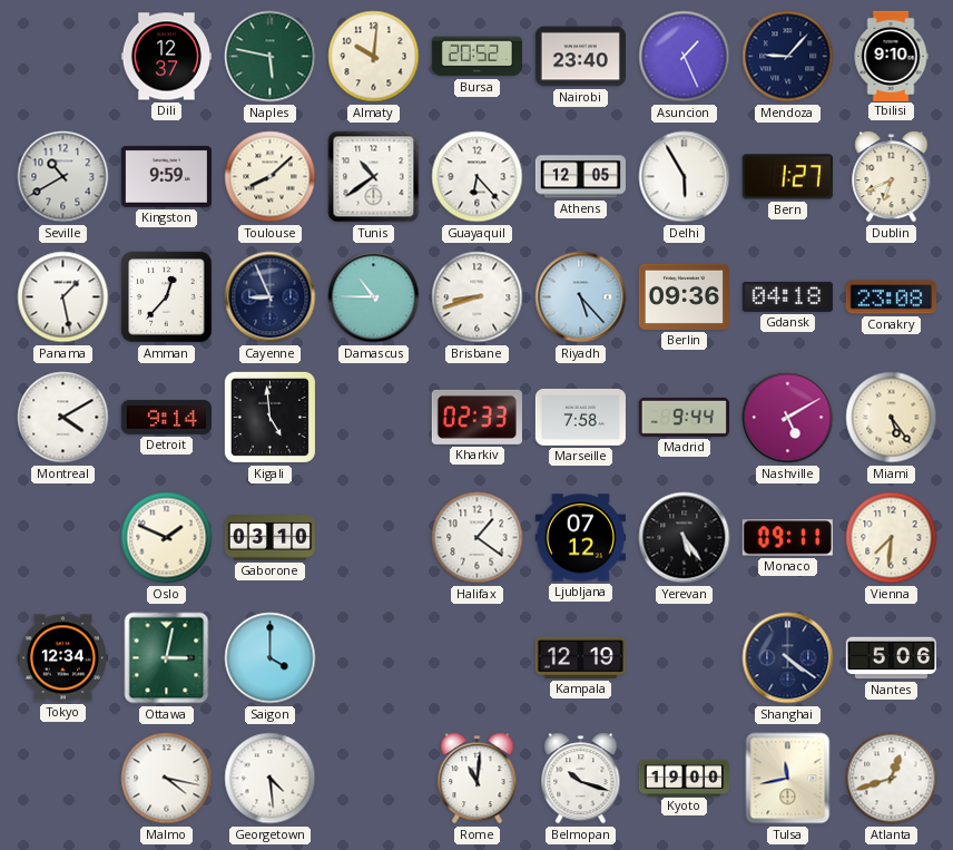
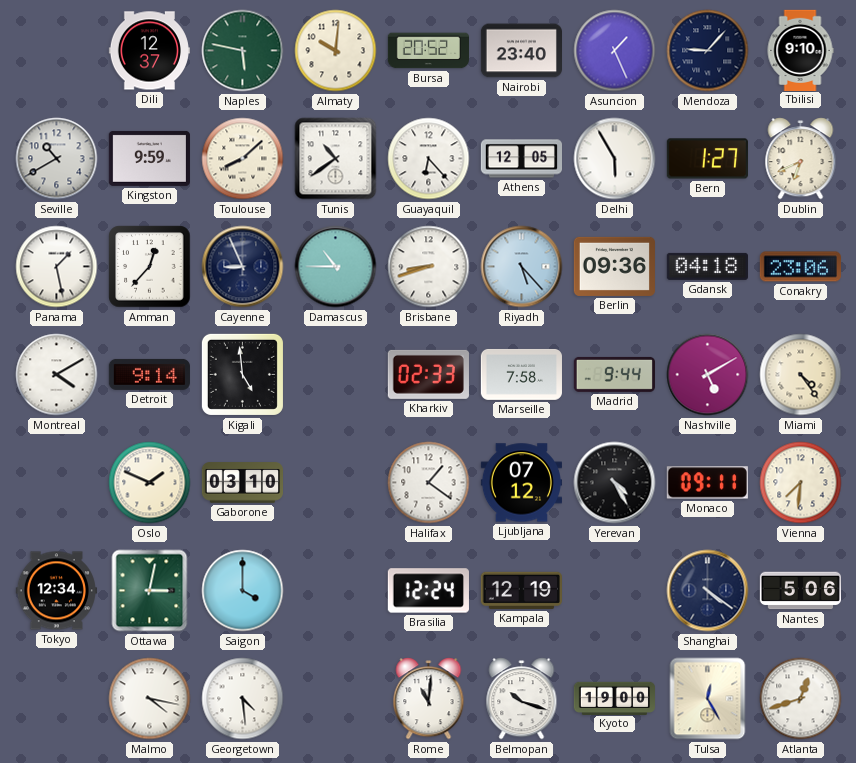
Conakry: 23:08 -> 23:06
Miami: 5:24 -> 4:24
Yerevan: 5:24 -> 4:25
Brasilia: none -> 12:24
Tulsa: 11:43 -> 12:25
